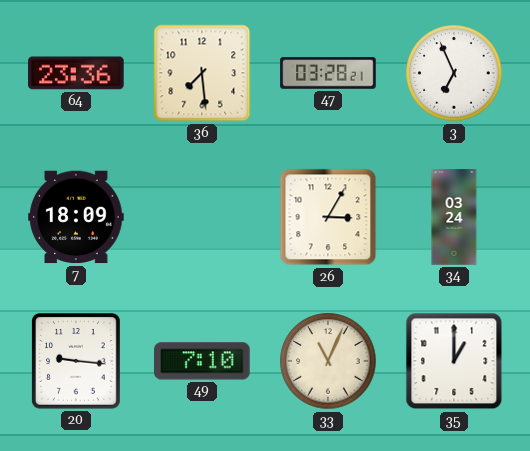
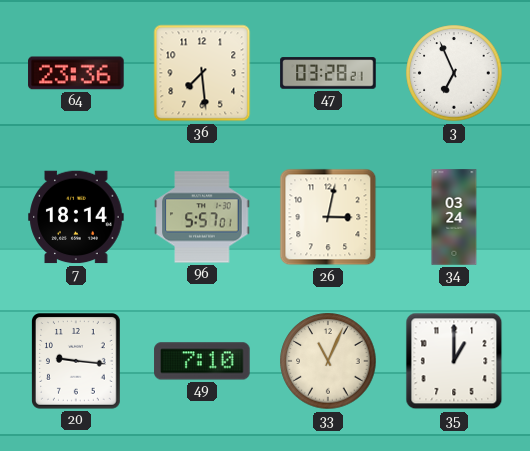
7: 18:09 -> 18:14
96: none -> 5:57
26: 3:05 -> 3:02
